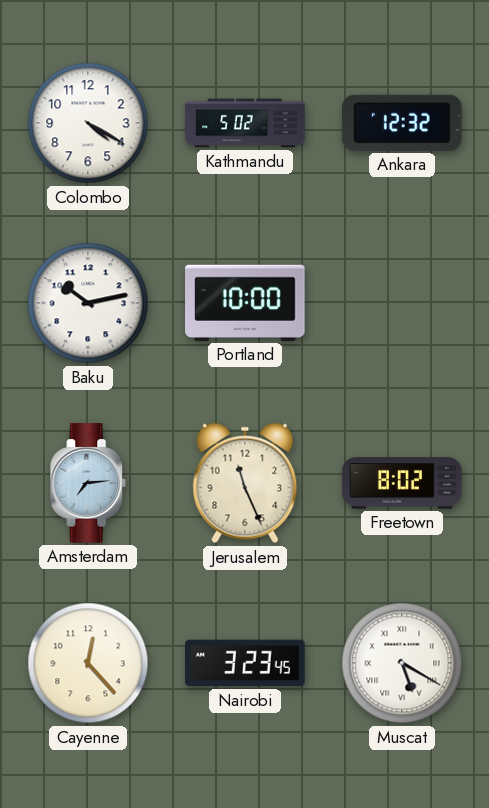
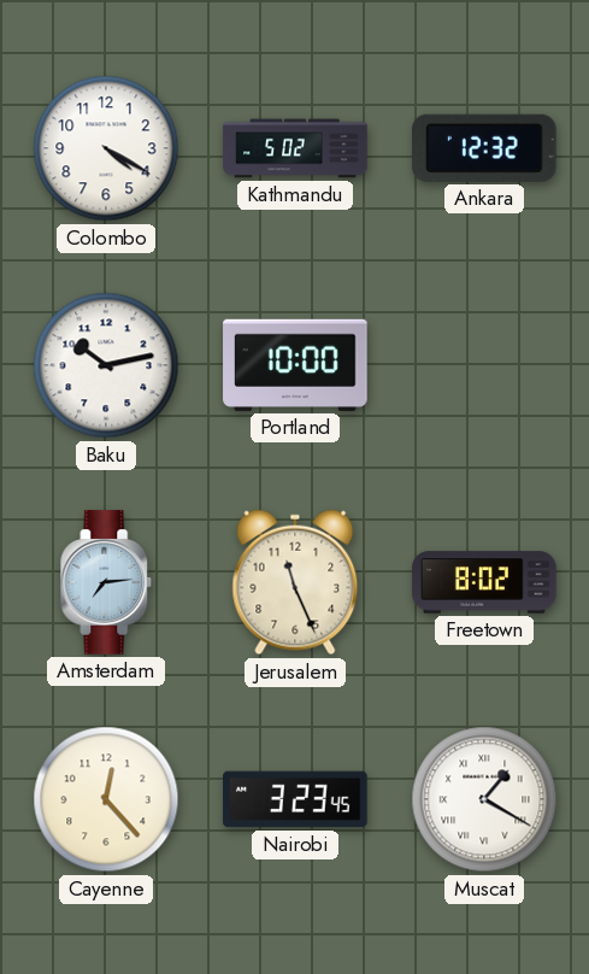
Muscat: 5:20 -> 1:20
